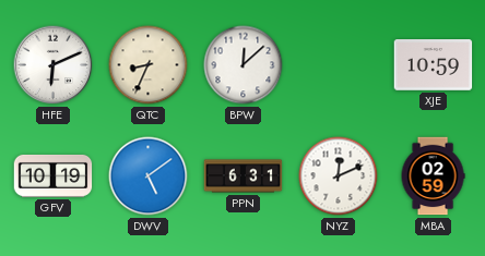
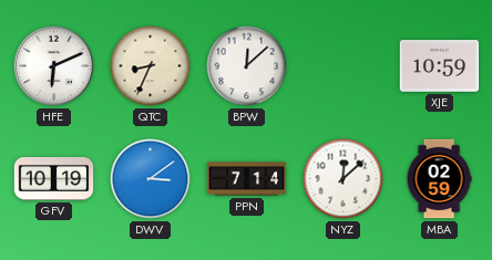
DWV: 5:09 -> 3:09
PPN: 6:31 -> 7:14
NYZ: 12:11 -> 12:08
